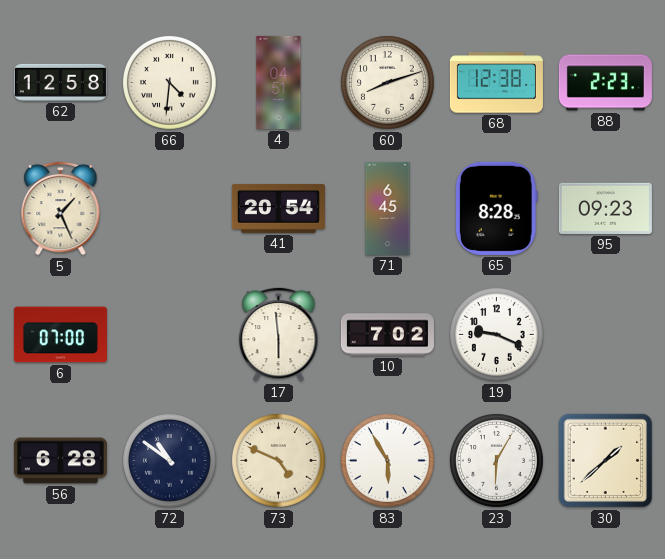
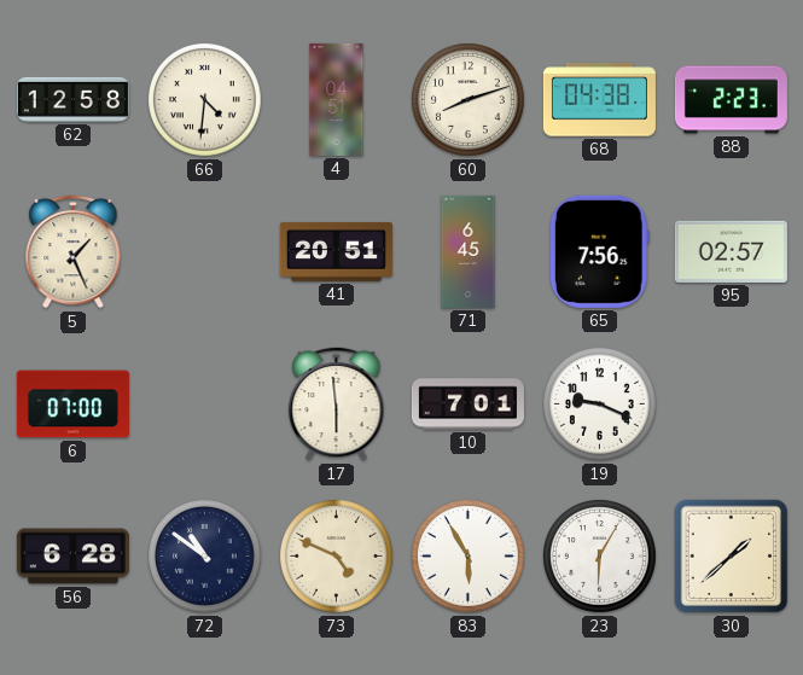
68: 12:38 -> 04:38
41: 20:54 -> 20:51
65: 8:28 -> 7:56
95: 09:23 -> 02:57
10: 7:02 -> 7:01
